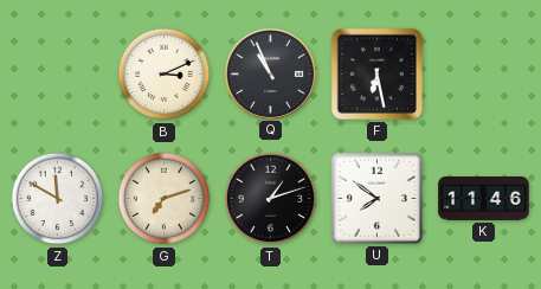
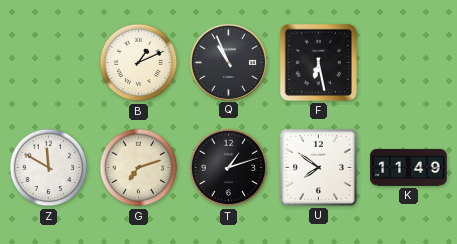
B: 3:11 -> 1:11
K: 11:46 -> 11:49
